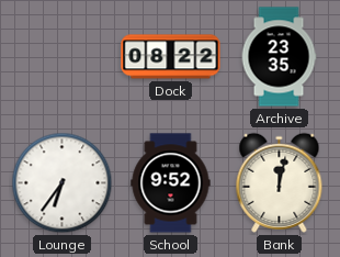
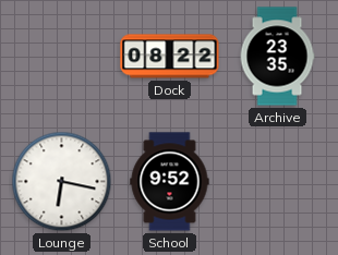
Lounge: 6:36 -> 6:17
Bank: 12:02 -> none
